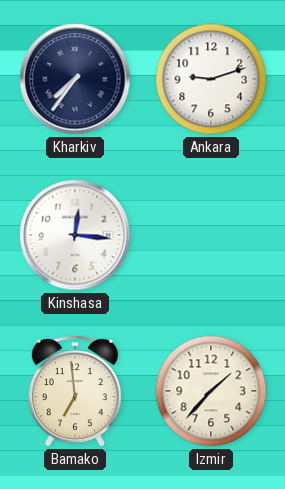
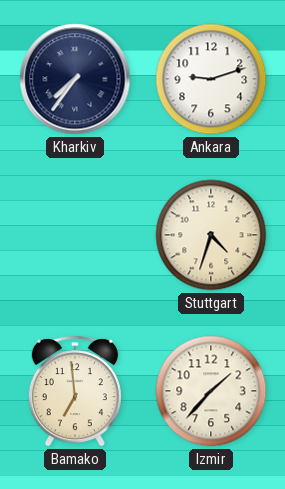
Kinshasa: 12:16 -> none
Stuttgart: none -> 4:33
